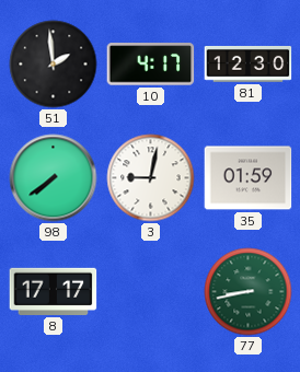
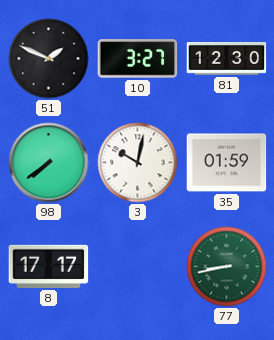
51: 1:59 -> 1:49
10: 4:17 -> 3:27
3: 9:02 -> 10:02
